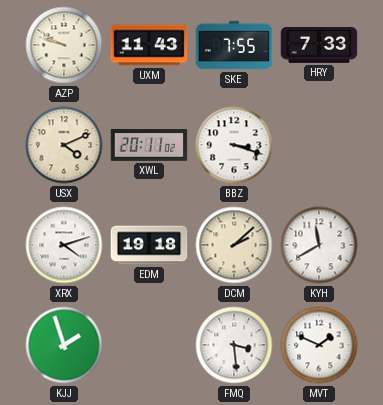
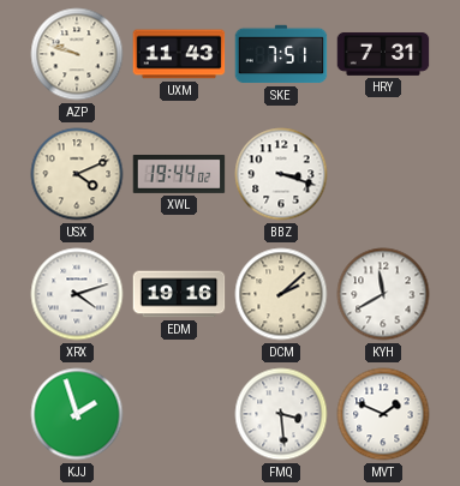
SKE: 7:55 -> 7:51
HRY: 7:33 -> 7:31
XWL: 20:11 -> 19:44
EDM: 19:18 -> 19:16
